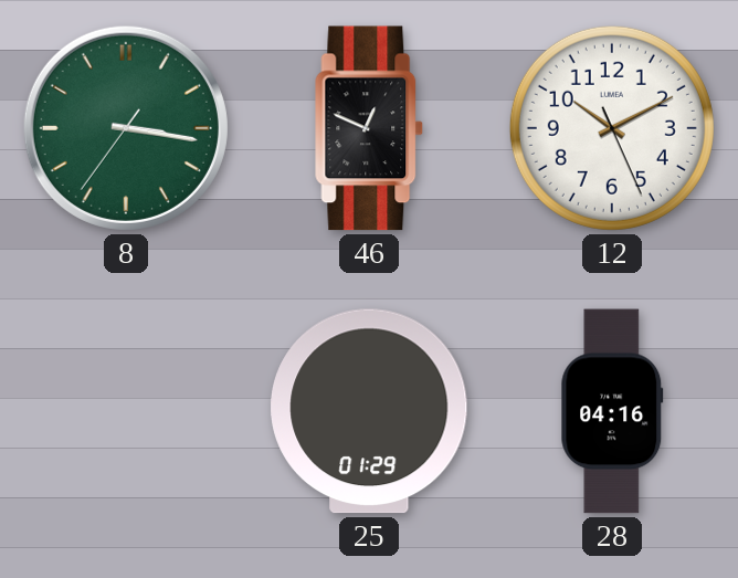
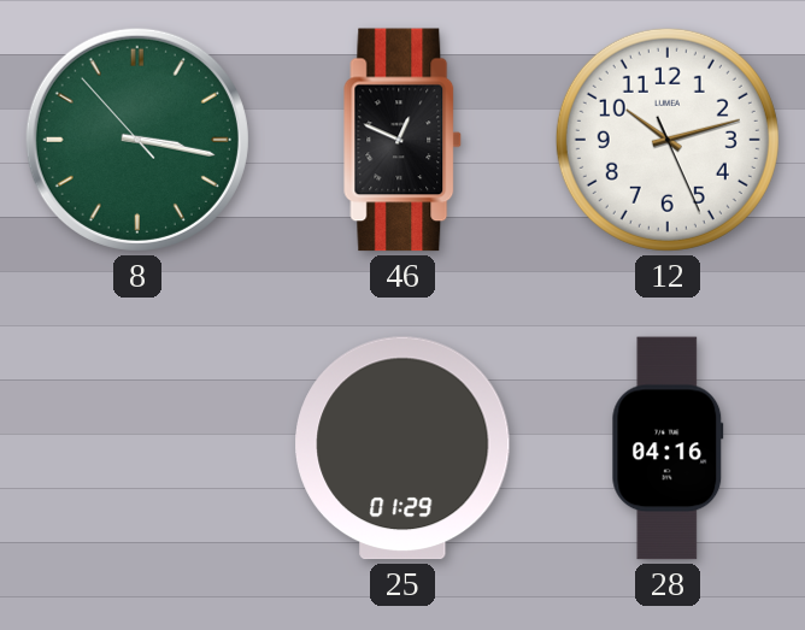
8: 3:16:36 -> 3:16:53
12: 10:10 -> 10:12
